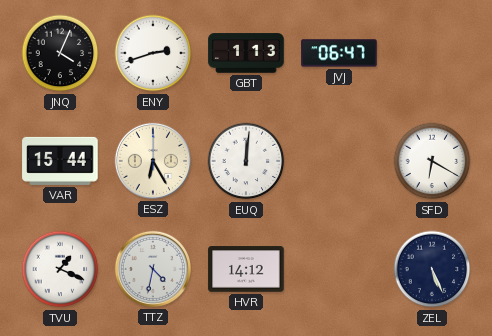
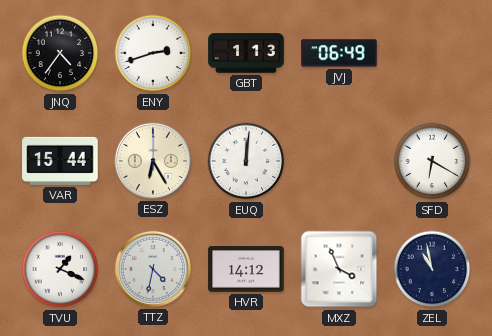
JNQ: 4:04 -> 4:36
JVJ: 06:47 -> 06:49
MXZ: none -> 3:56
ZEL: 5:26 -> 10:58
